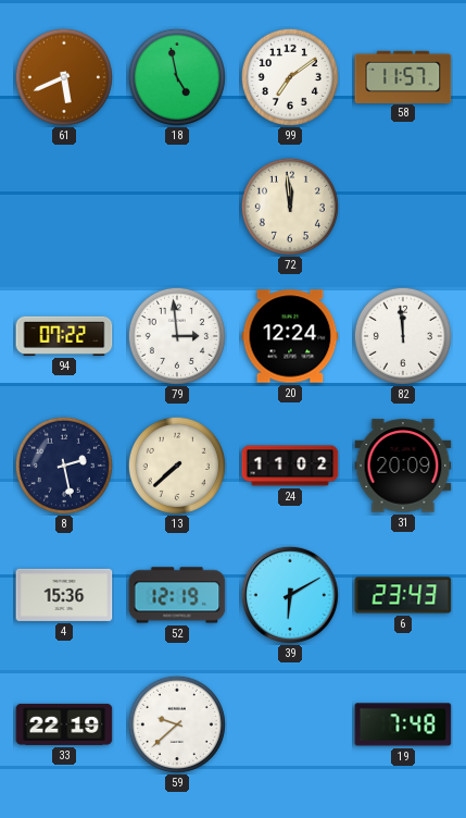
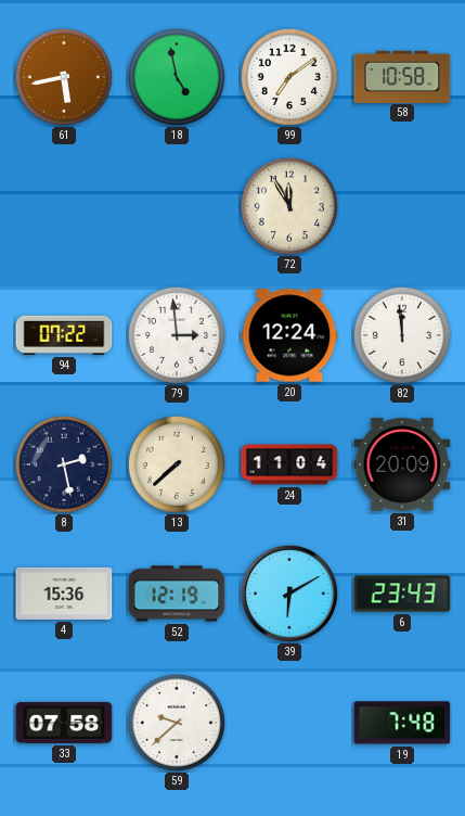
61: 5:41 -> 5:43
58: 11:57 -> 10:58
72: 11:59 -> 11:55
24: 11:02 -> 11:04
33: 22:19 -> 07:58
